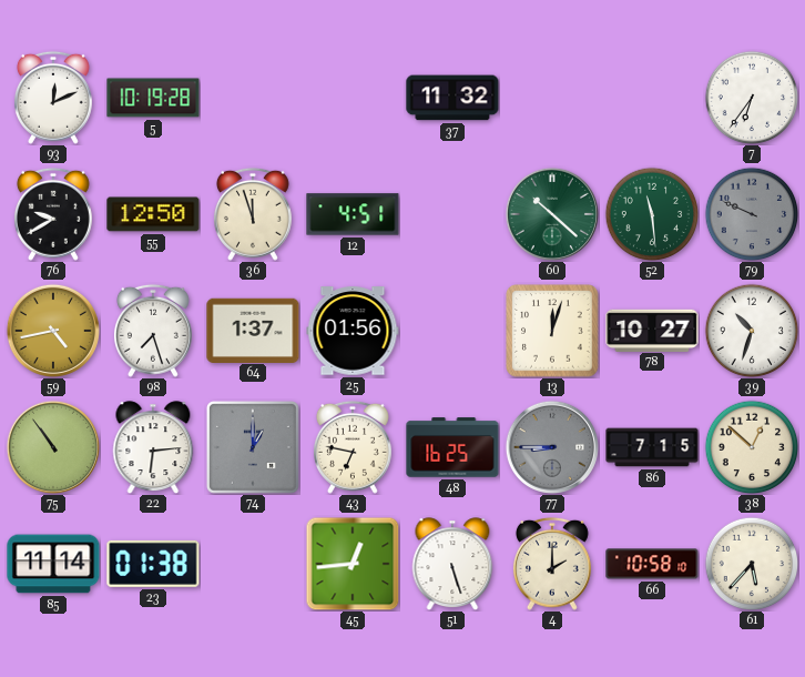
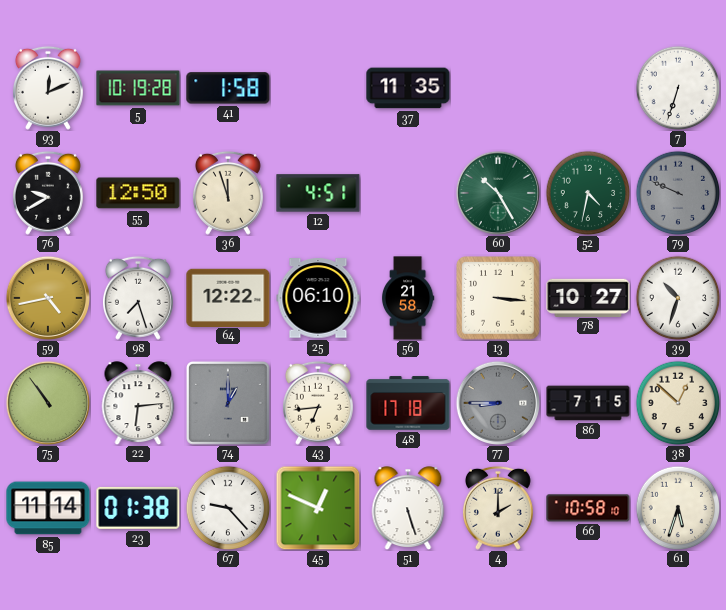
41: none -> 1:58
37: 11:32 -> 11:35
7: 6:36 -> 6:33
60: 10:22 -> 10:25
52: 11:29 -> 4:32
64: 1:37 -> 12:22
25: 01:56 -> 06:10
56: none -> 21:58
13: 12:03 -> 3:16
43: 6:47 -> 6:44
48: 16:25 -> 17:18
67: none -> 9:23
45: 12:44 -> 12:49
61: 5:37 -> 5:33
